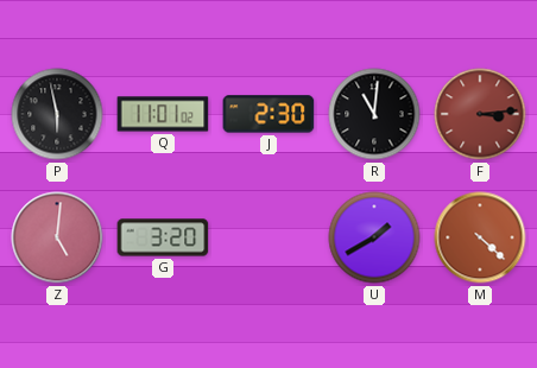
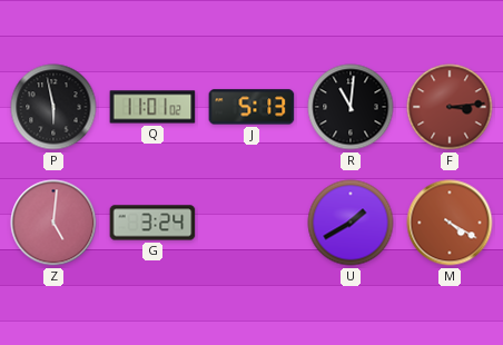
J: 2:30 -> 5:13
G: 3:20 -> 3:24
M: 4:22 -> 4:20
